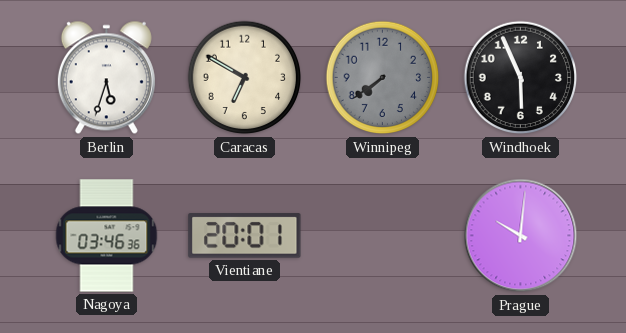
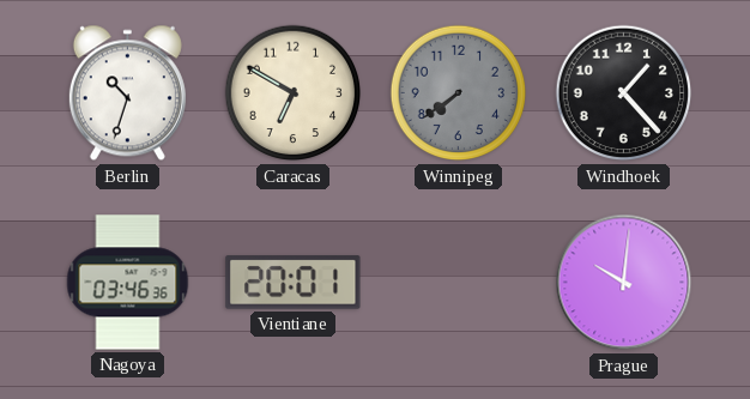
Berlin: 5:33 -> 10:33
Windhoek: 5:56 -> 1:23
